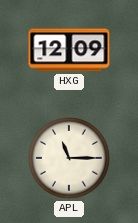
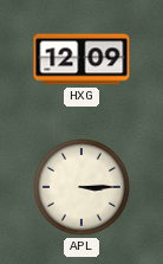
APL: 11:15 -> 3:15
